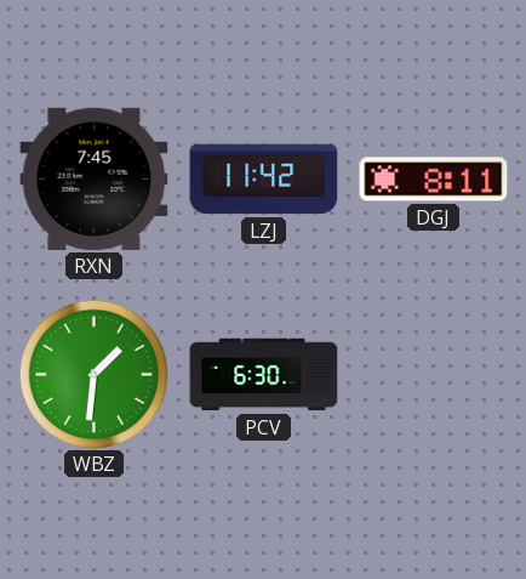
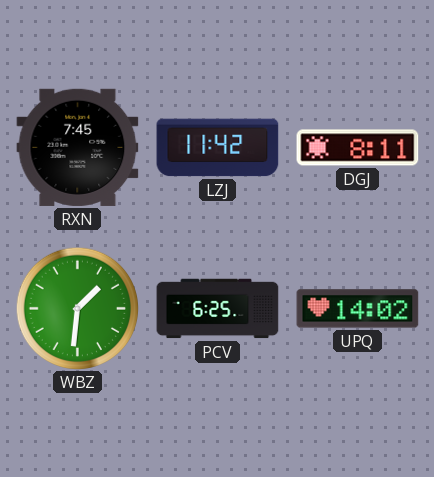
PCV: 6:30 -> 6:25
UPQ: none -> 14:02
